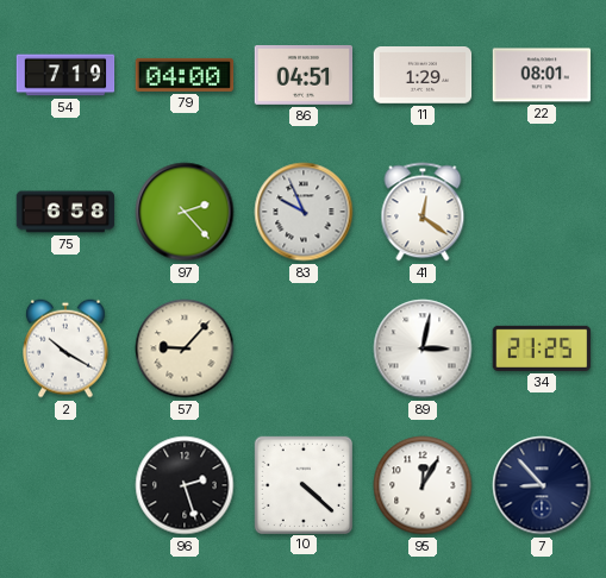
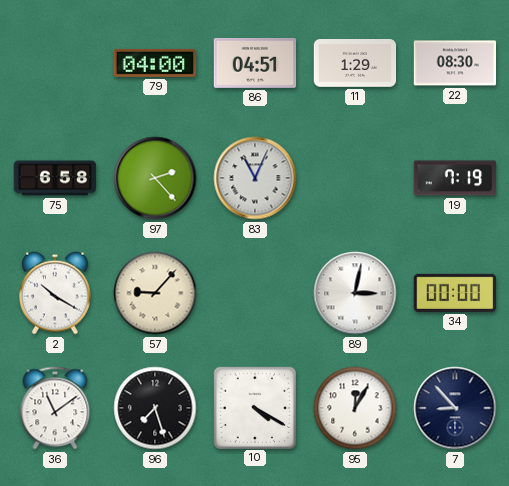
54: 7:19 -> none
22: 08:01 -> 08:30
83: 9:56 -> 11:04
41: 12:21 -> none
19: none -> 7:19
34: 21:25 -> 00:00
36: none -> 11:09
96: 2:27 -> 7:27
10: 4:22 -> 4:20
